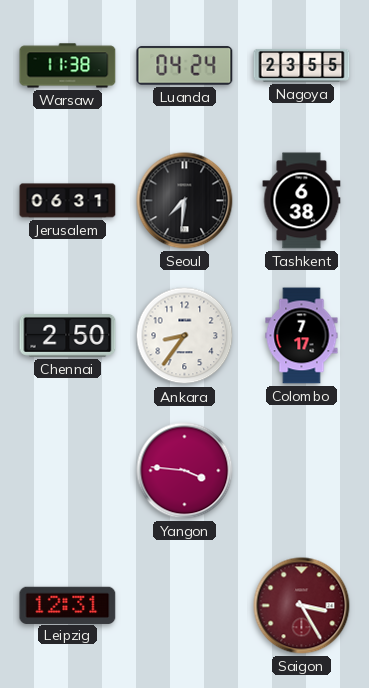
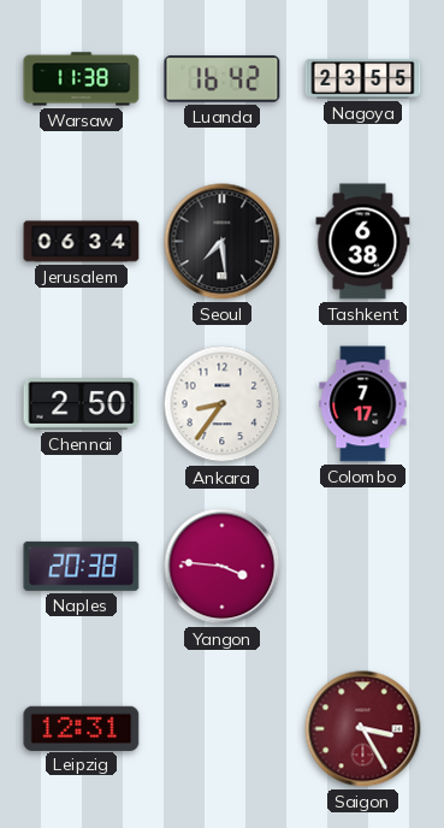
Luanda: 04:24 -> 16:42
Jerusalem: 06:31 -> 06:34
Seoul: 7:31 -> 7:29
Naples: none -> 20:38
